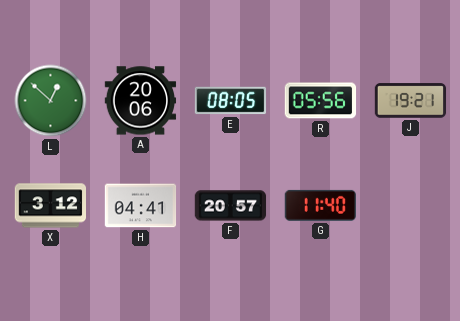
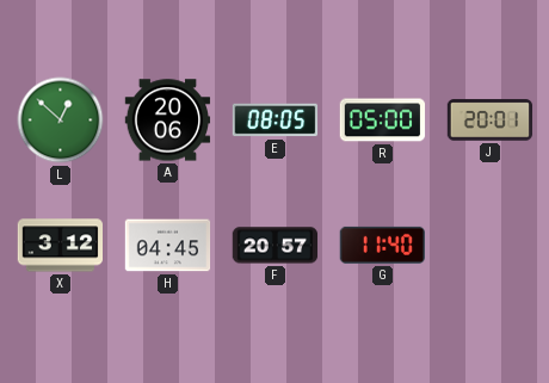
R: 05:56 -> 05:00
J: 19:21 -> 20:01
H: 04:41 -> 04:45
